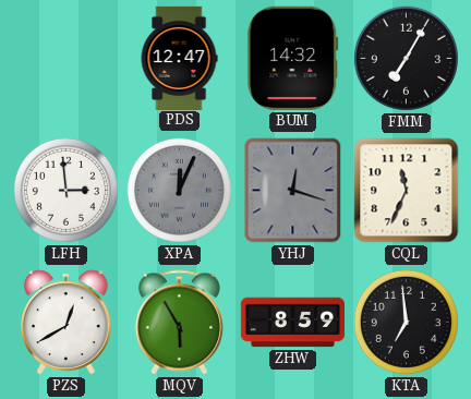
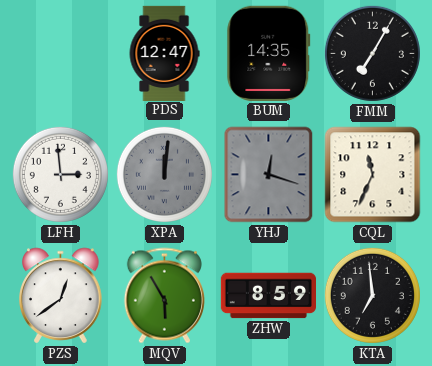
BUM: 14:32 -> 14:35
XPA: 12:04 -> 12:01
PZS: 12:40 -> 12:39
